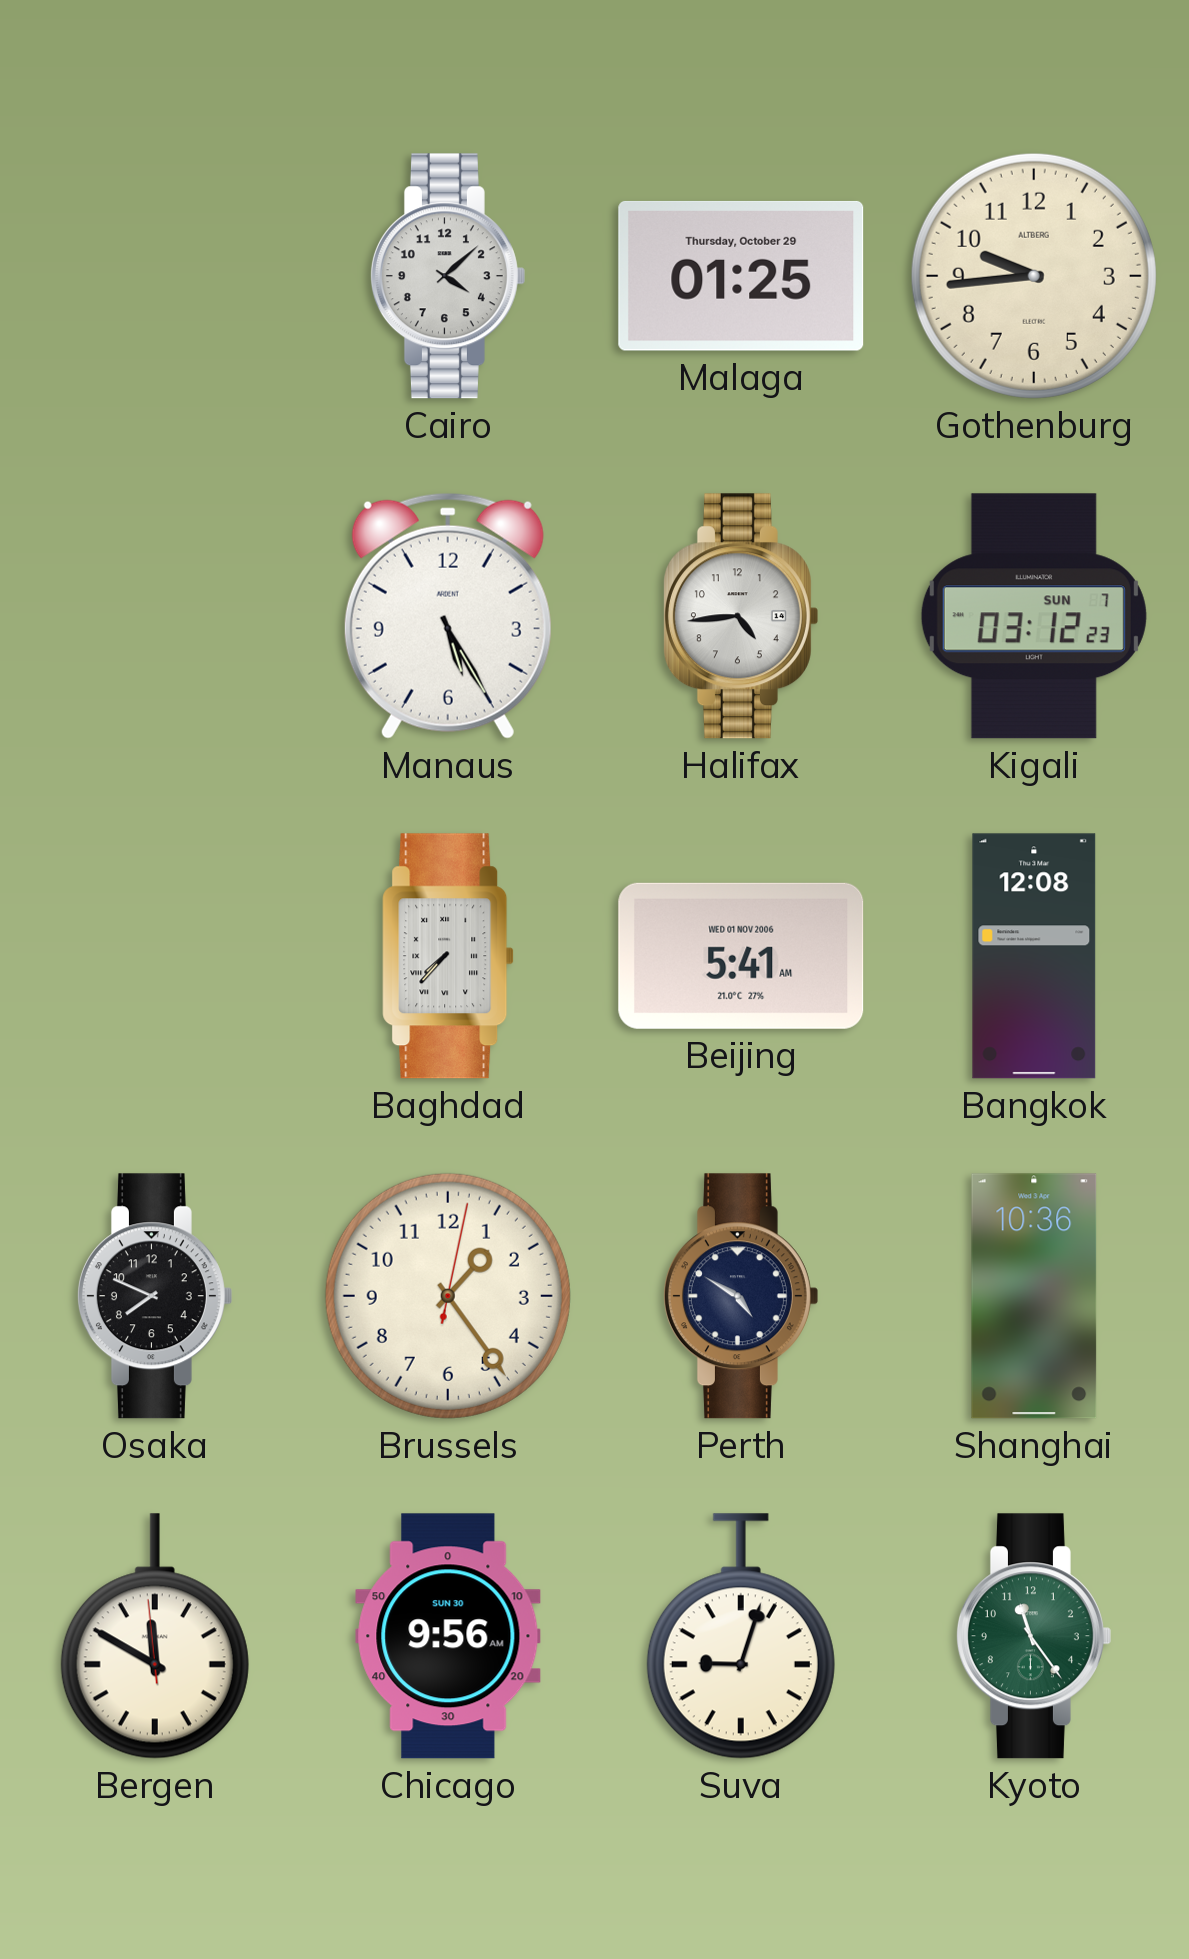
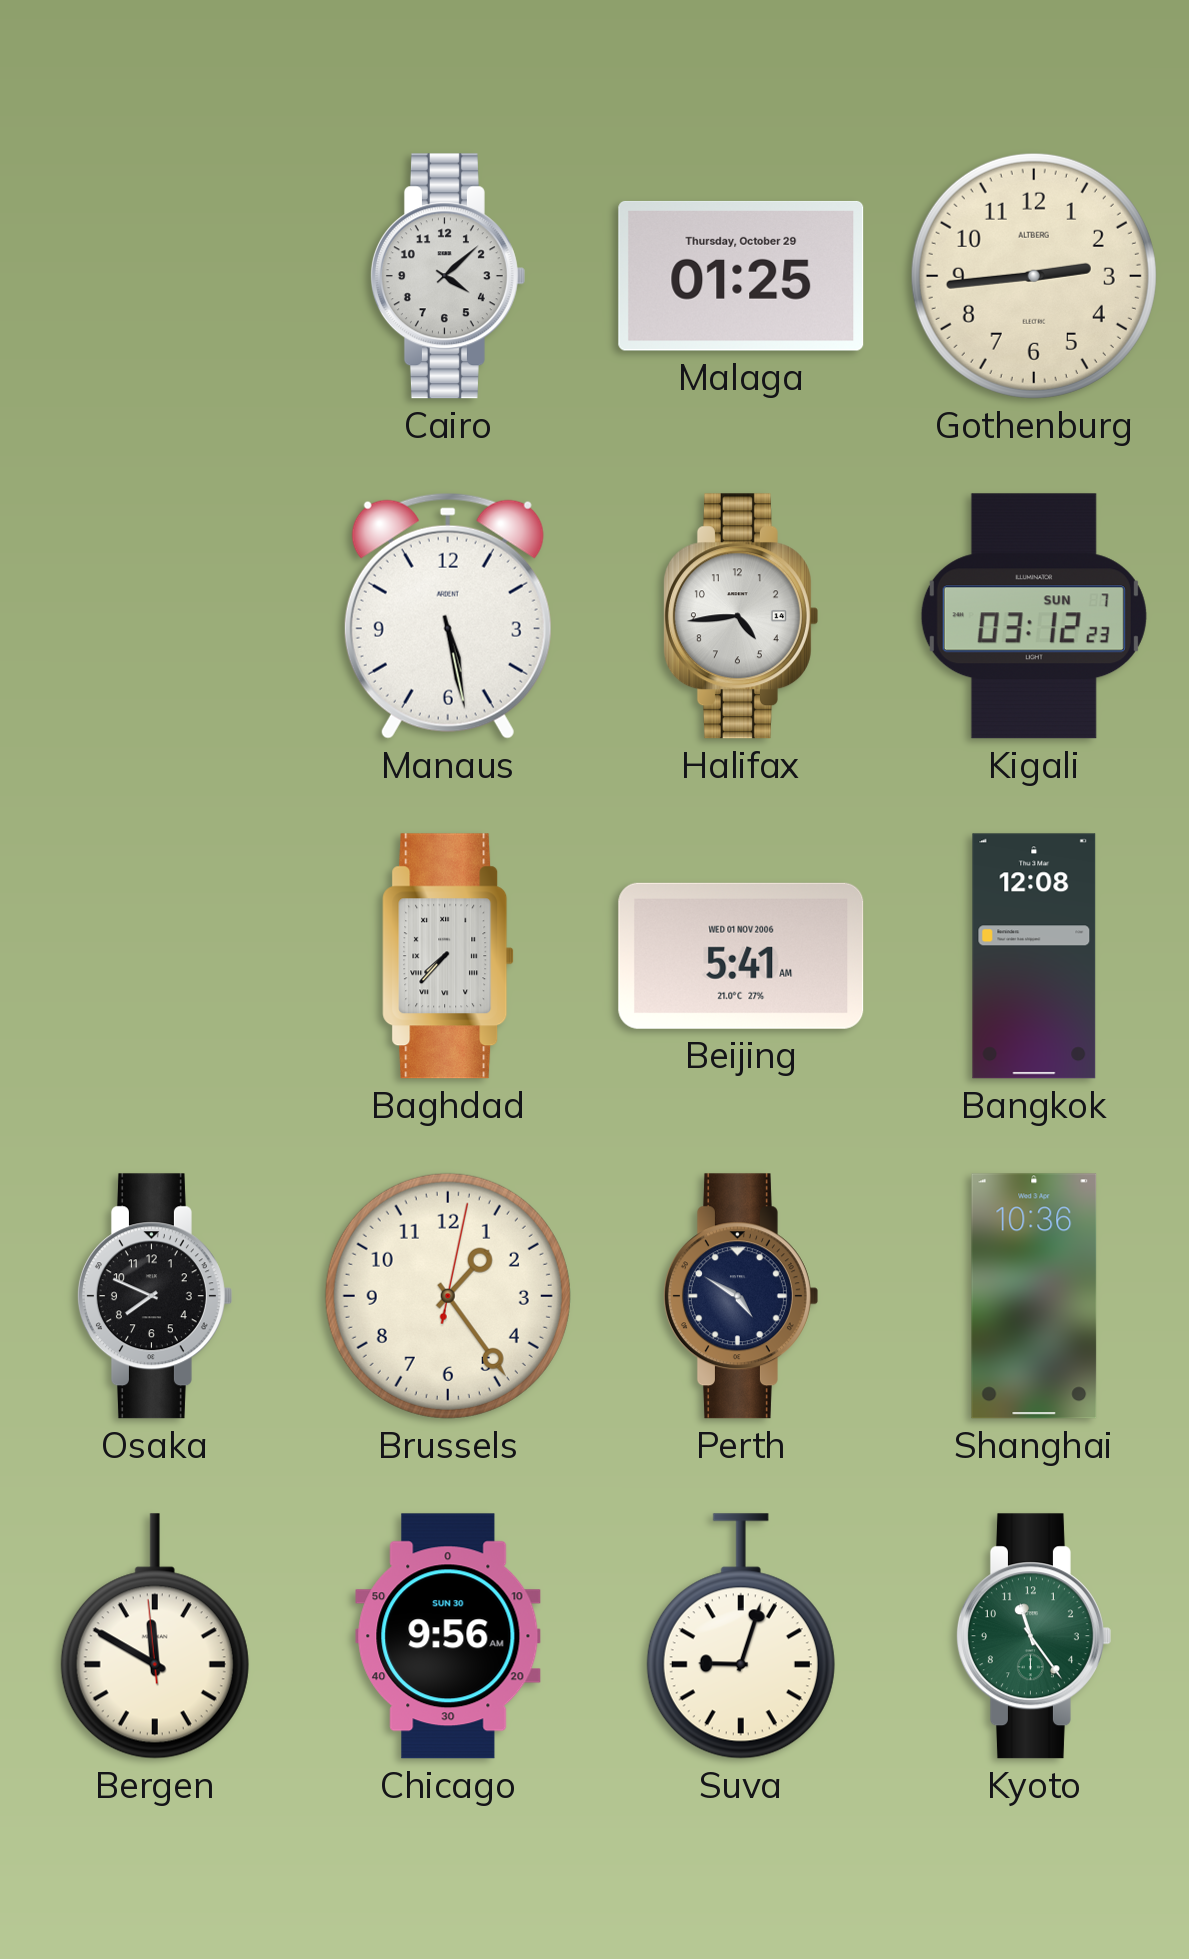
Gothenburg: 9:44 -> 2:44
Manaus: 5:25 -> 5:28
